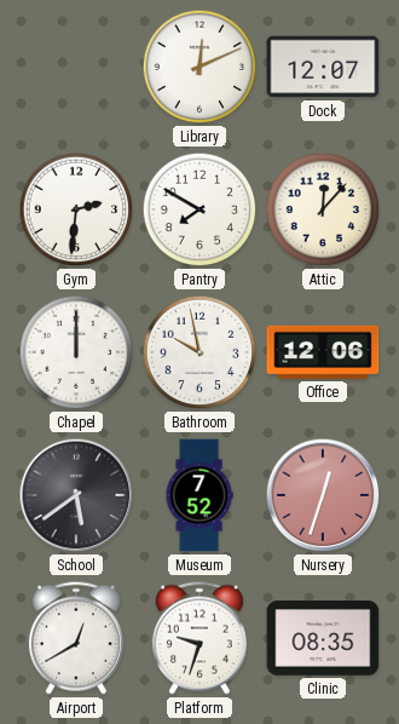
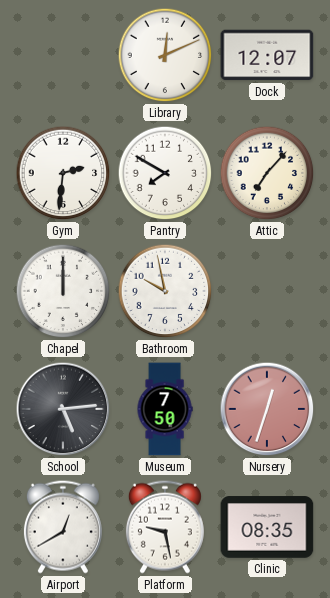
Attic: 12:07 -> 7:07
Office: 12:06 -> none
School: 5:39 -> 5:14
Museum: 7:52 -> 7:50
Platform: 9:33 -> 9:28
